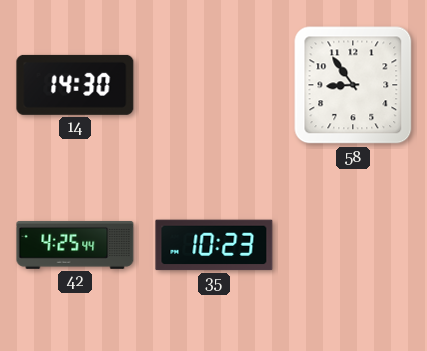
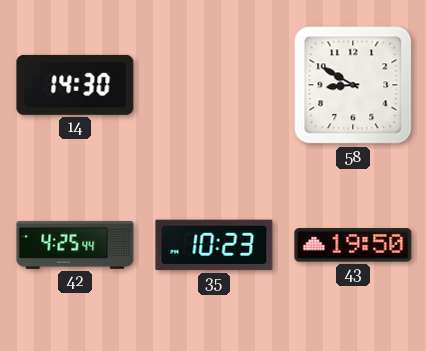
58: 8:54 -> 8:50
43: none -> 19:50
